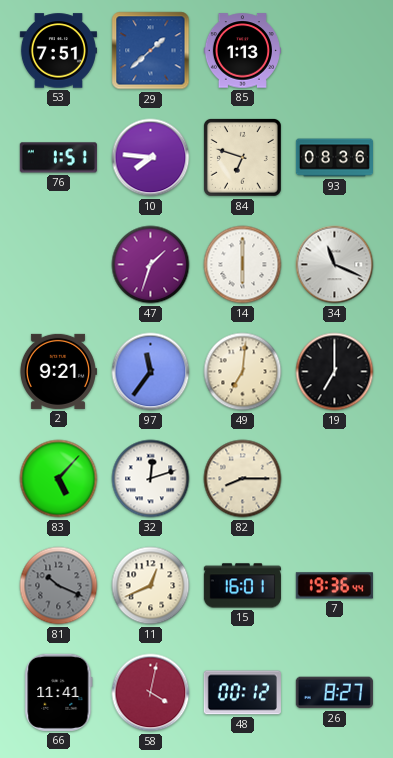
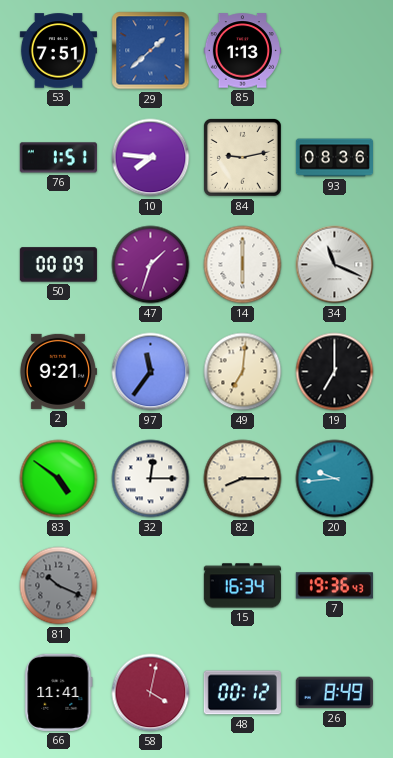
84: 6:48 -> 9:13
50: none -> 00:09
83: 5:07 -> 4:51
32: 12:12 -> 12:15
20: none -> 9:44
11: 12:41 -> none
15: 16:01 -> 16:34
7: 19:36:44 -> 19:36:43
26: 8:27 -> 8:49
